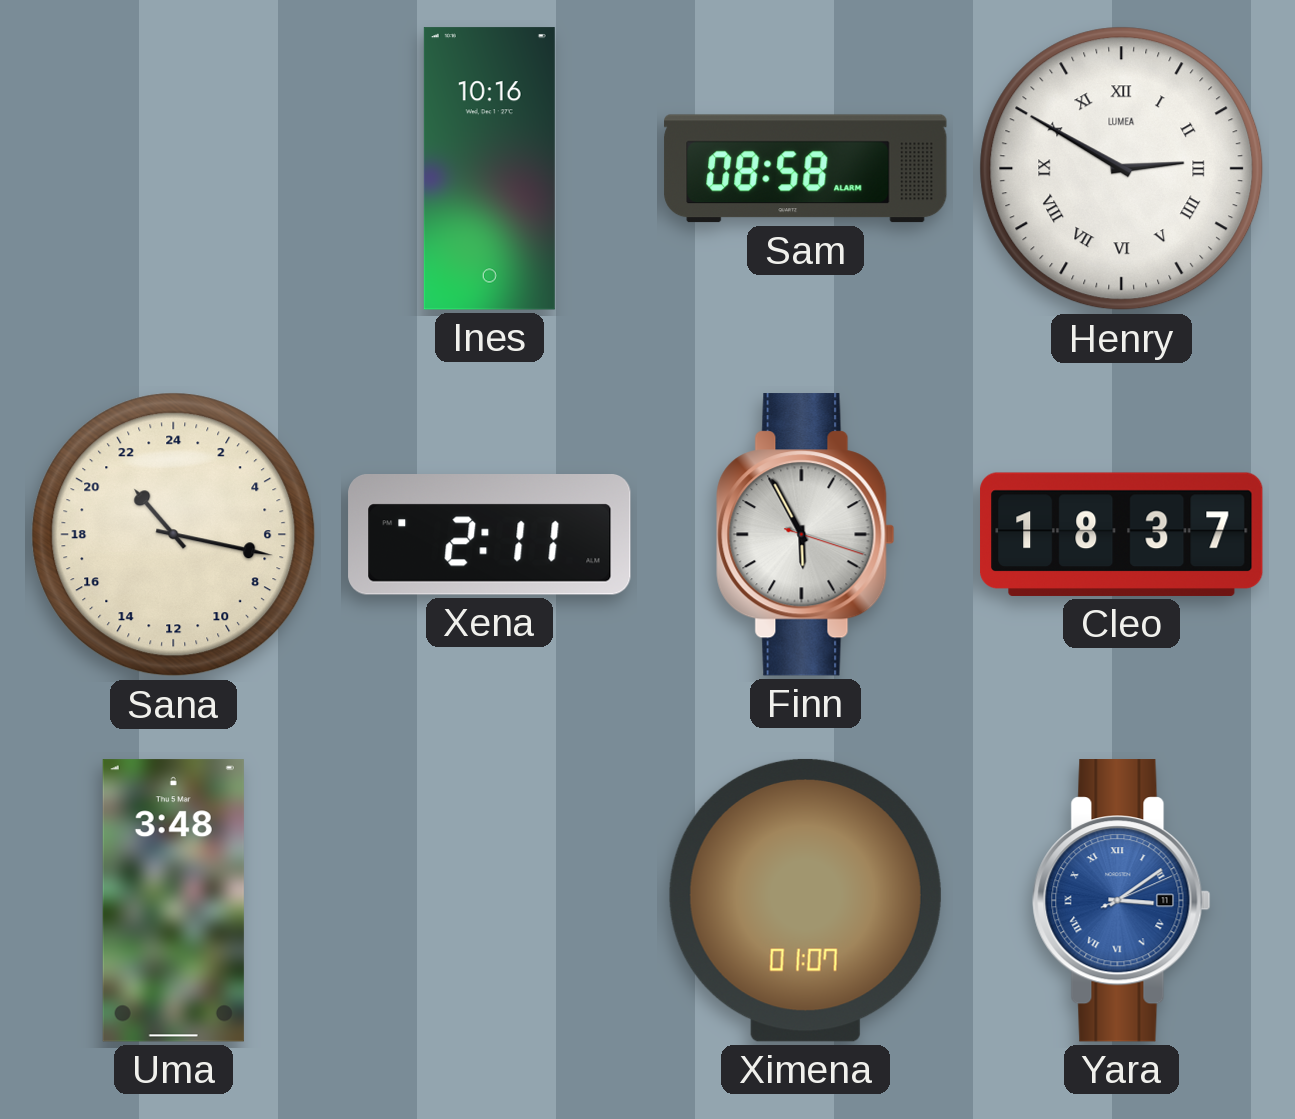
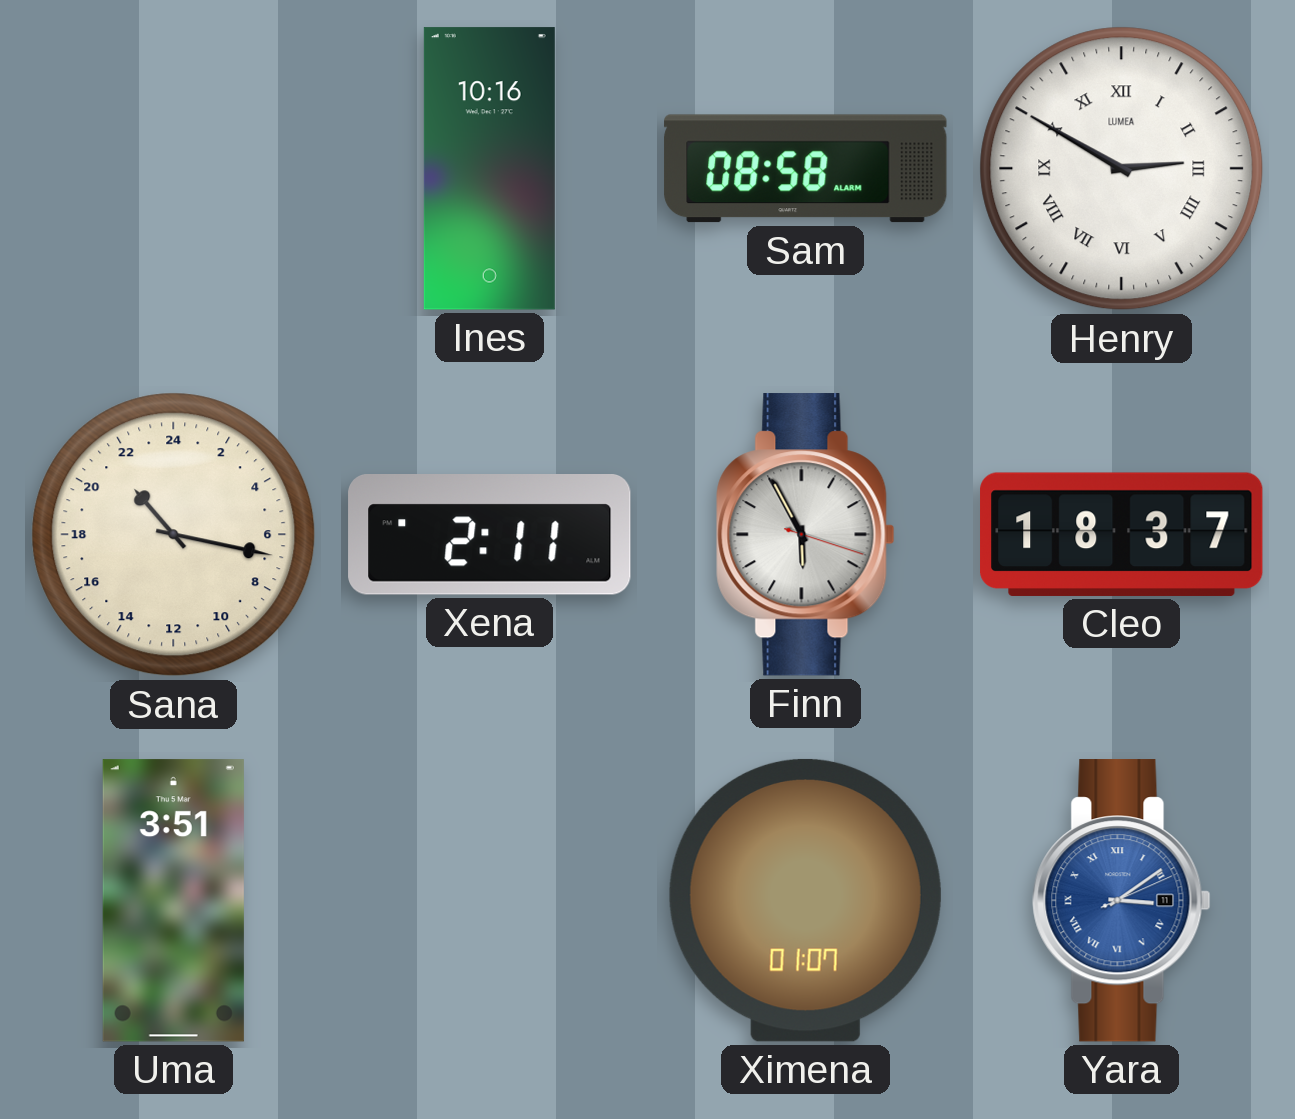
Uma: 3:48 -> 3:51
